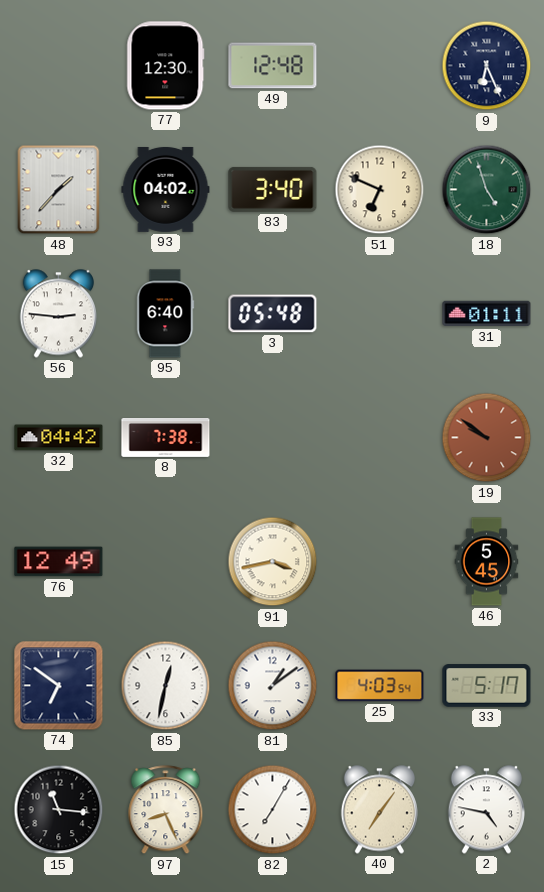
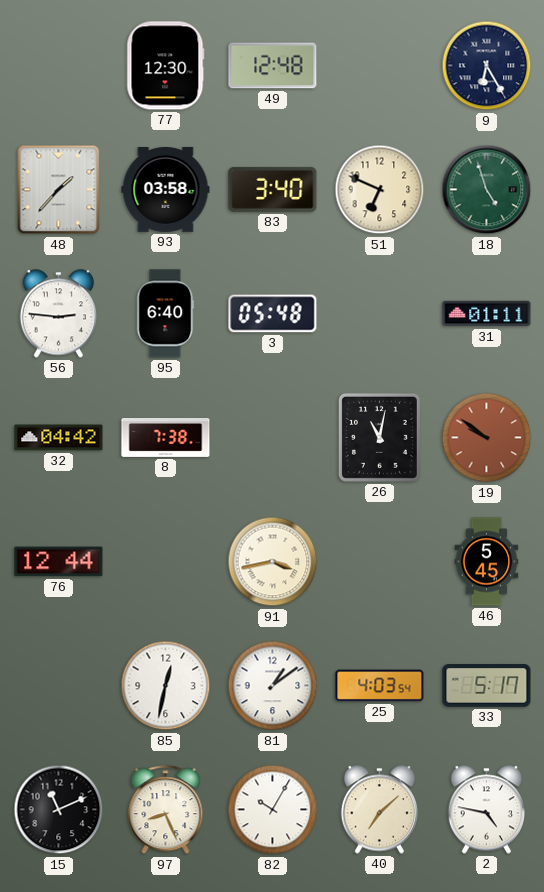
9: 6:26 -> 6:25
93: 04:02 -> 03:58
26: none -> 11:02
76: 12:49 -> 12:44
74: 6:51 -> none
15: 11:16 -> 11:11
82: 7:05 -> 10:05
40: 7:06 -> 7:08
